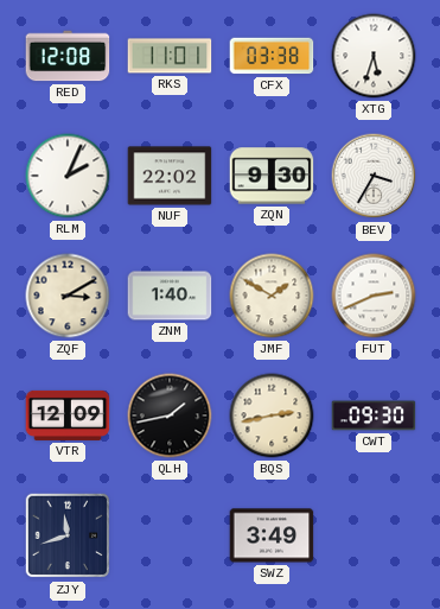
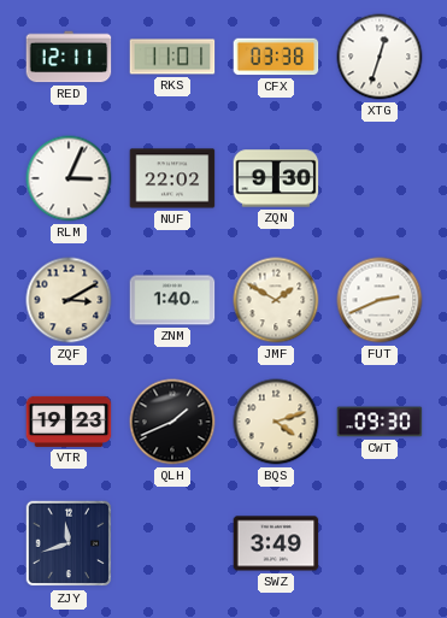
RED: 12:08 -> 12:11
XTG: 5:33 -> 12:33
RLM: 2:04 -> 3:04
BEV: 3:35 -> none
VTR: 12:09 -> 19:23
QLH: 1:43 -> 1:41
BQS: 2:43 -> 4:12
